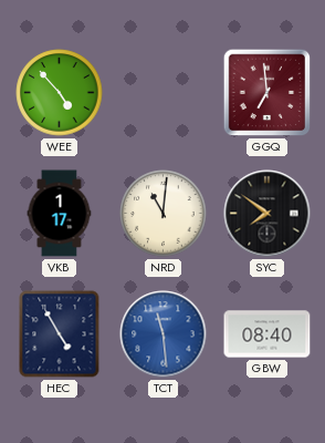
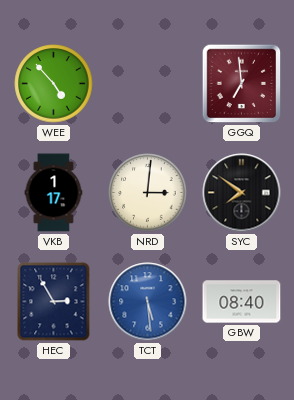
NRD: 11:01 -> 3:01
HEC: 4:55 -> 2:55
TCT: 11:29 -> 5:29
